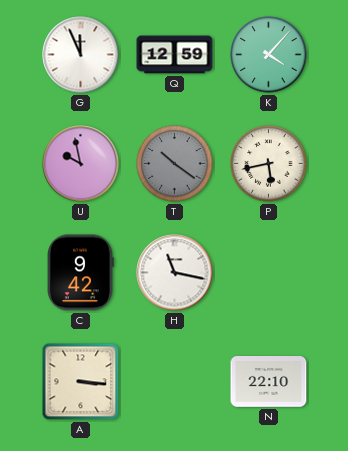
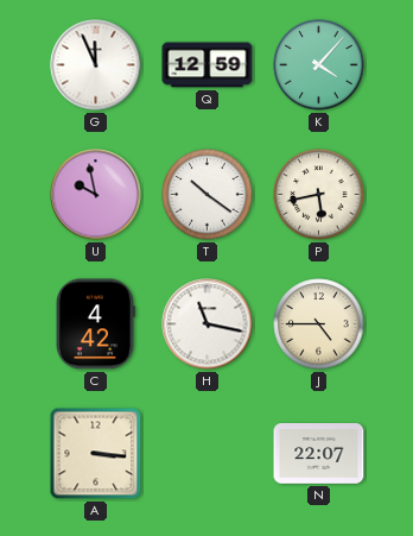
T dial: grey -> white
C: 9:42 -> 4:42
J: none -> 4:45
N: 22:10 -> 22:07
